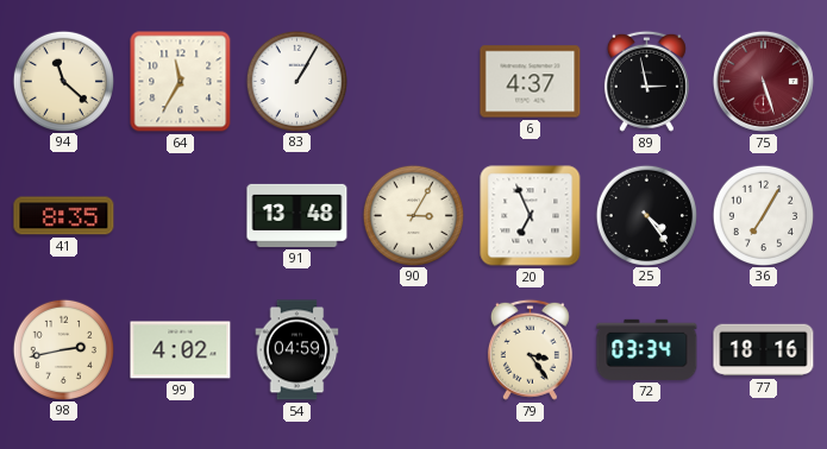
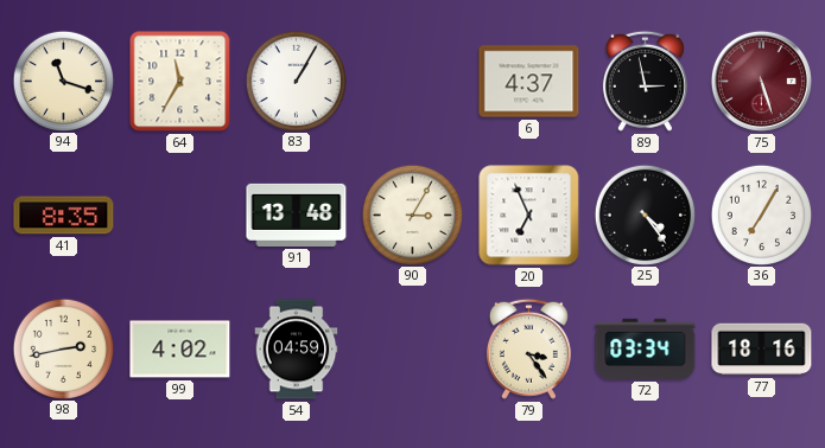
94: 11:22 -> 11:18
